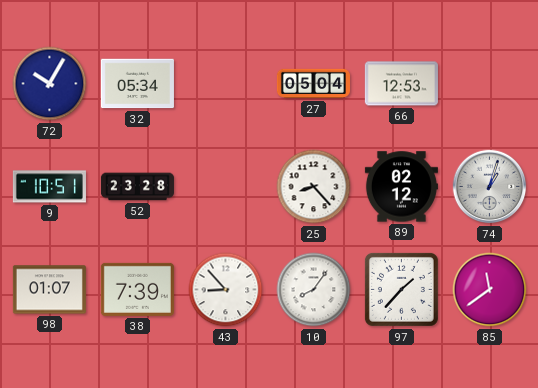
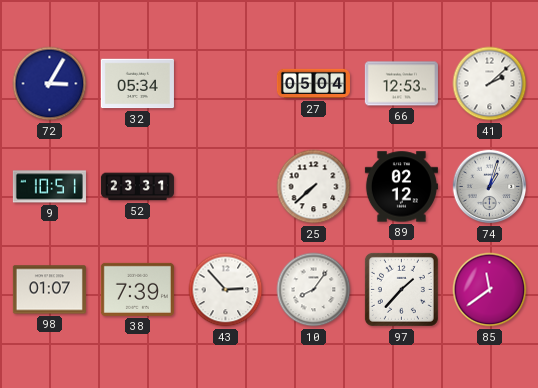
72: 10:05 -> 3:05
41: none -> 2:08
52: 23:28 -> 23:31
25: 8:23 -> 7:38
43: 8:53 -> 2:53
